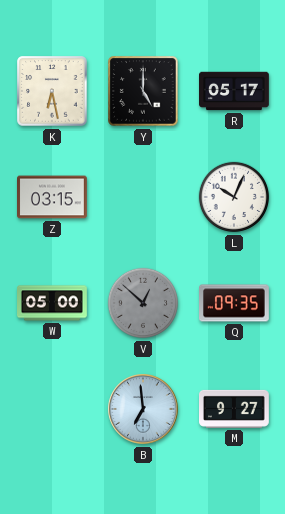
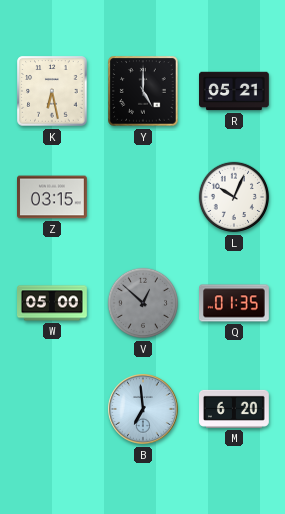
R: 05:17 -> 05:21
Q: 09:35 -> 01:35
M: 9:27 -> 6:20
